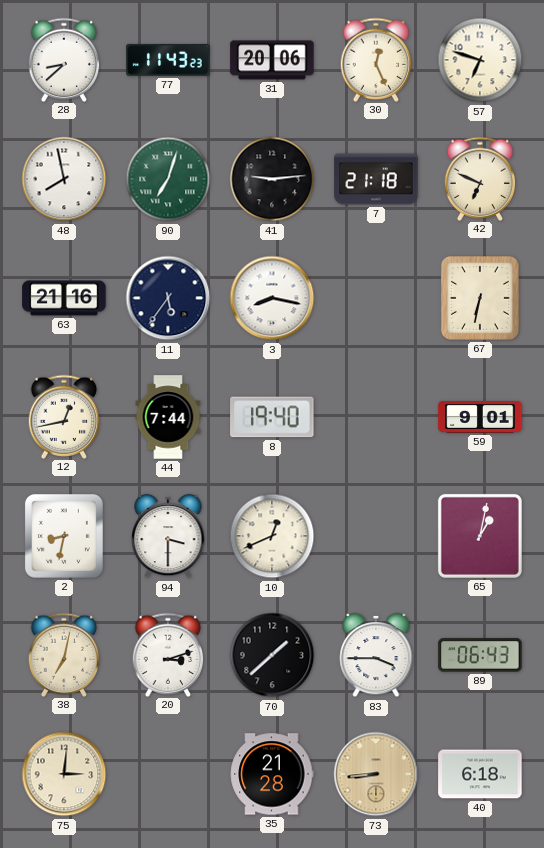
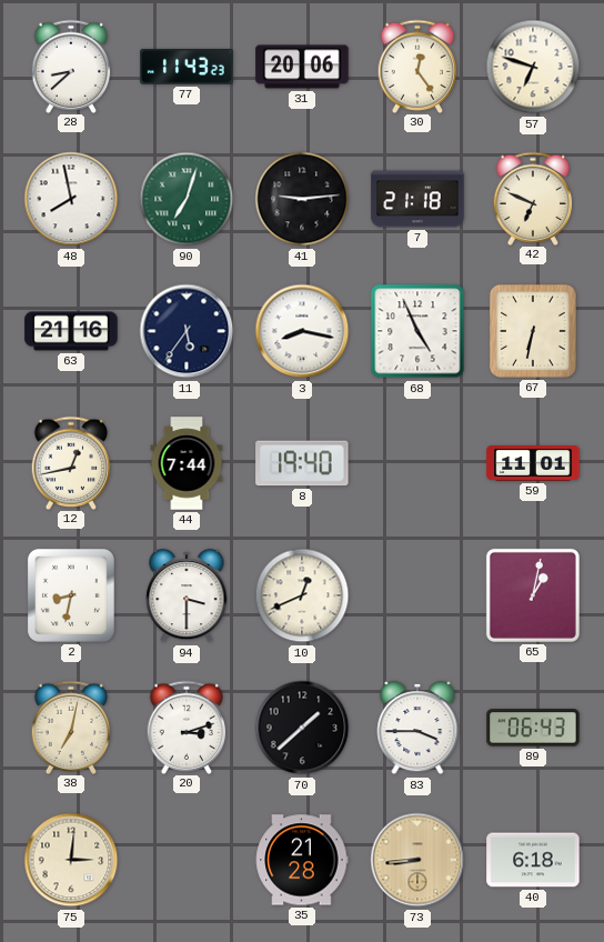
30: 12:26 -> 12:24
68: none -> 4:56
59: 9:01 -> 11:01
